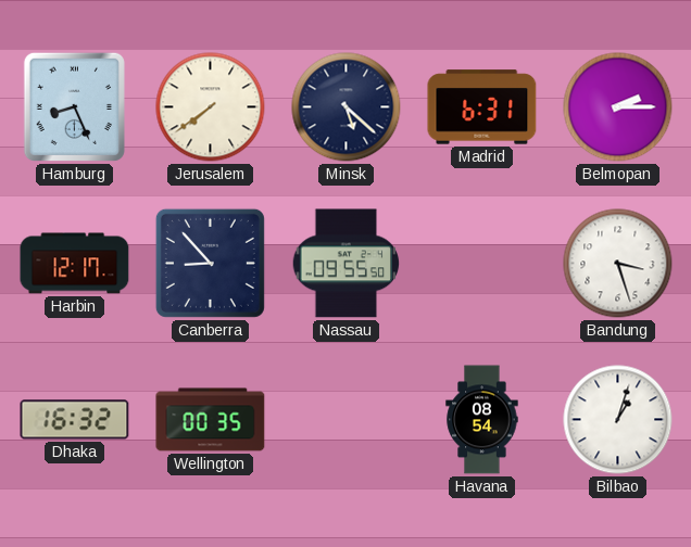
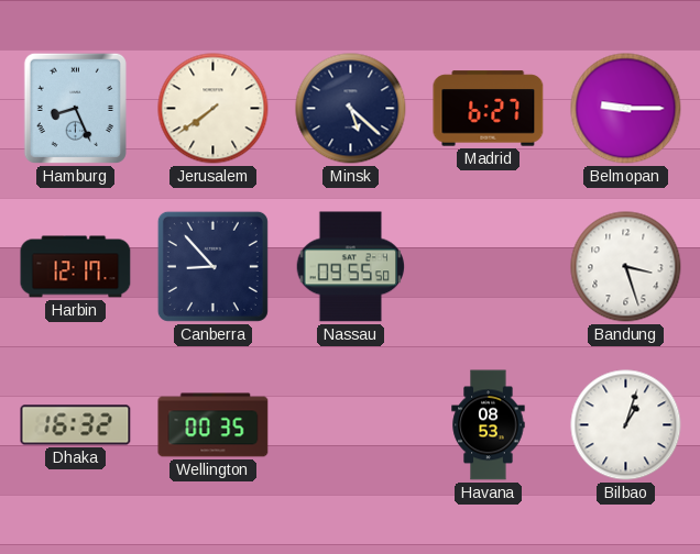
Madrid: 6:31 -> 6:27
Belmopan: 2:15 -> 9:15
Havana: 08:54 -> 08:53
